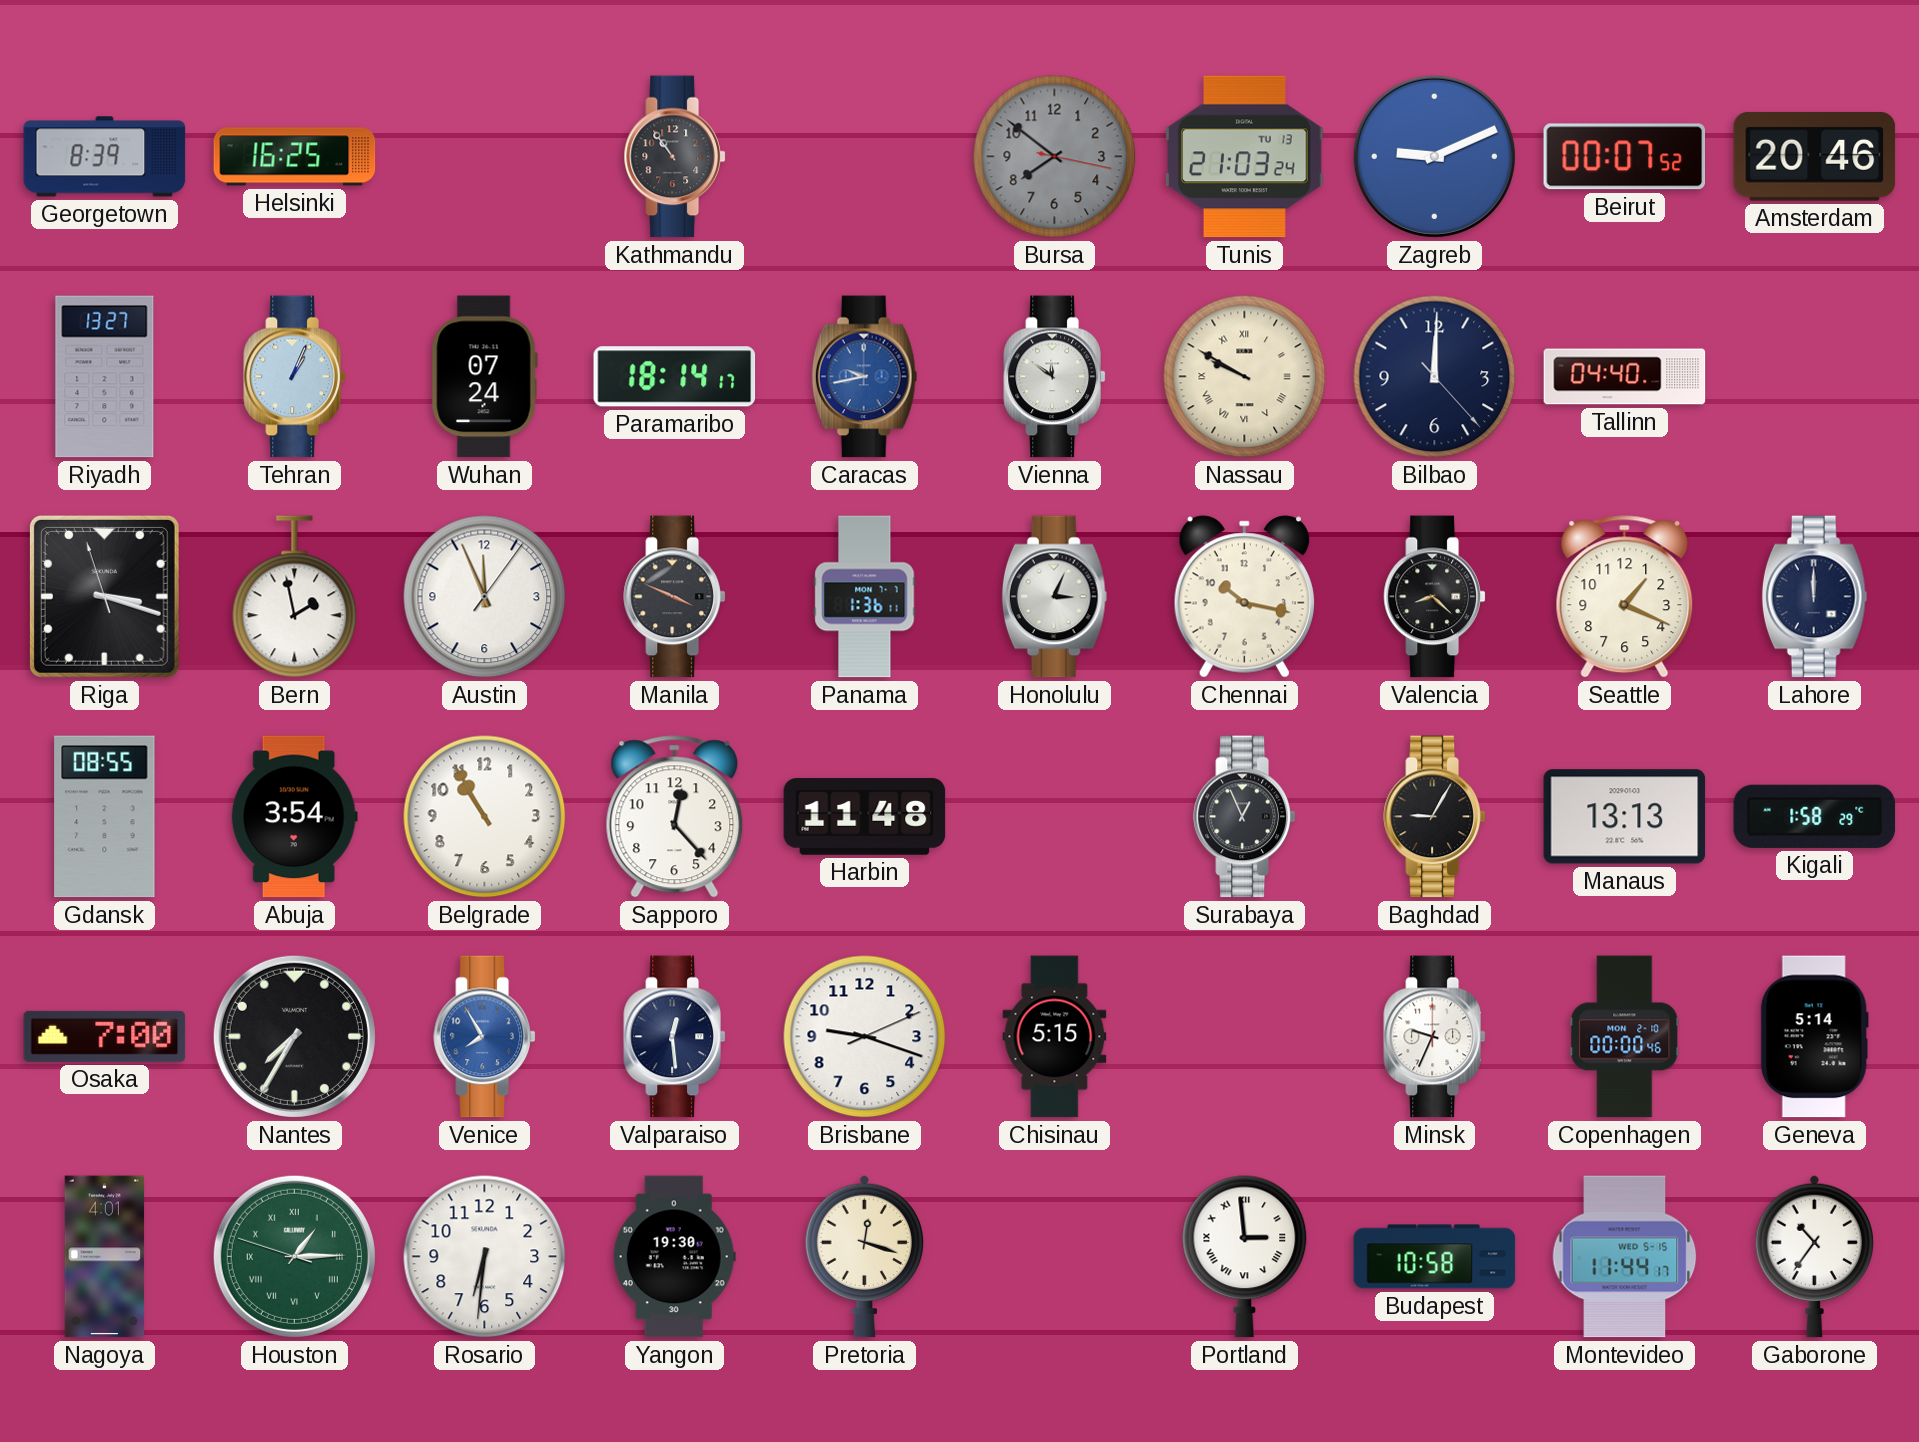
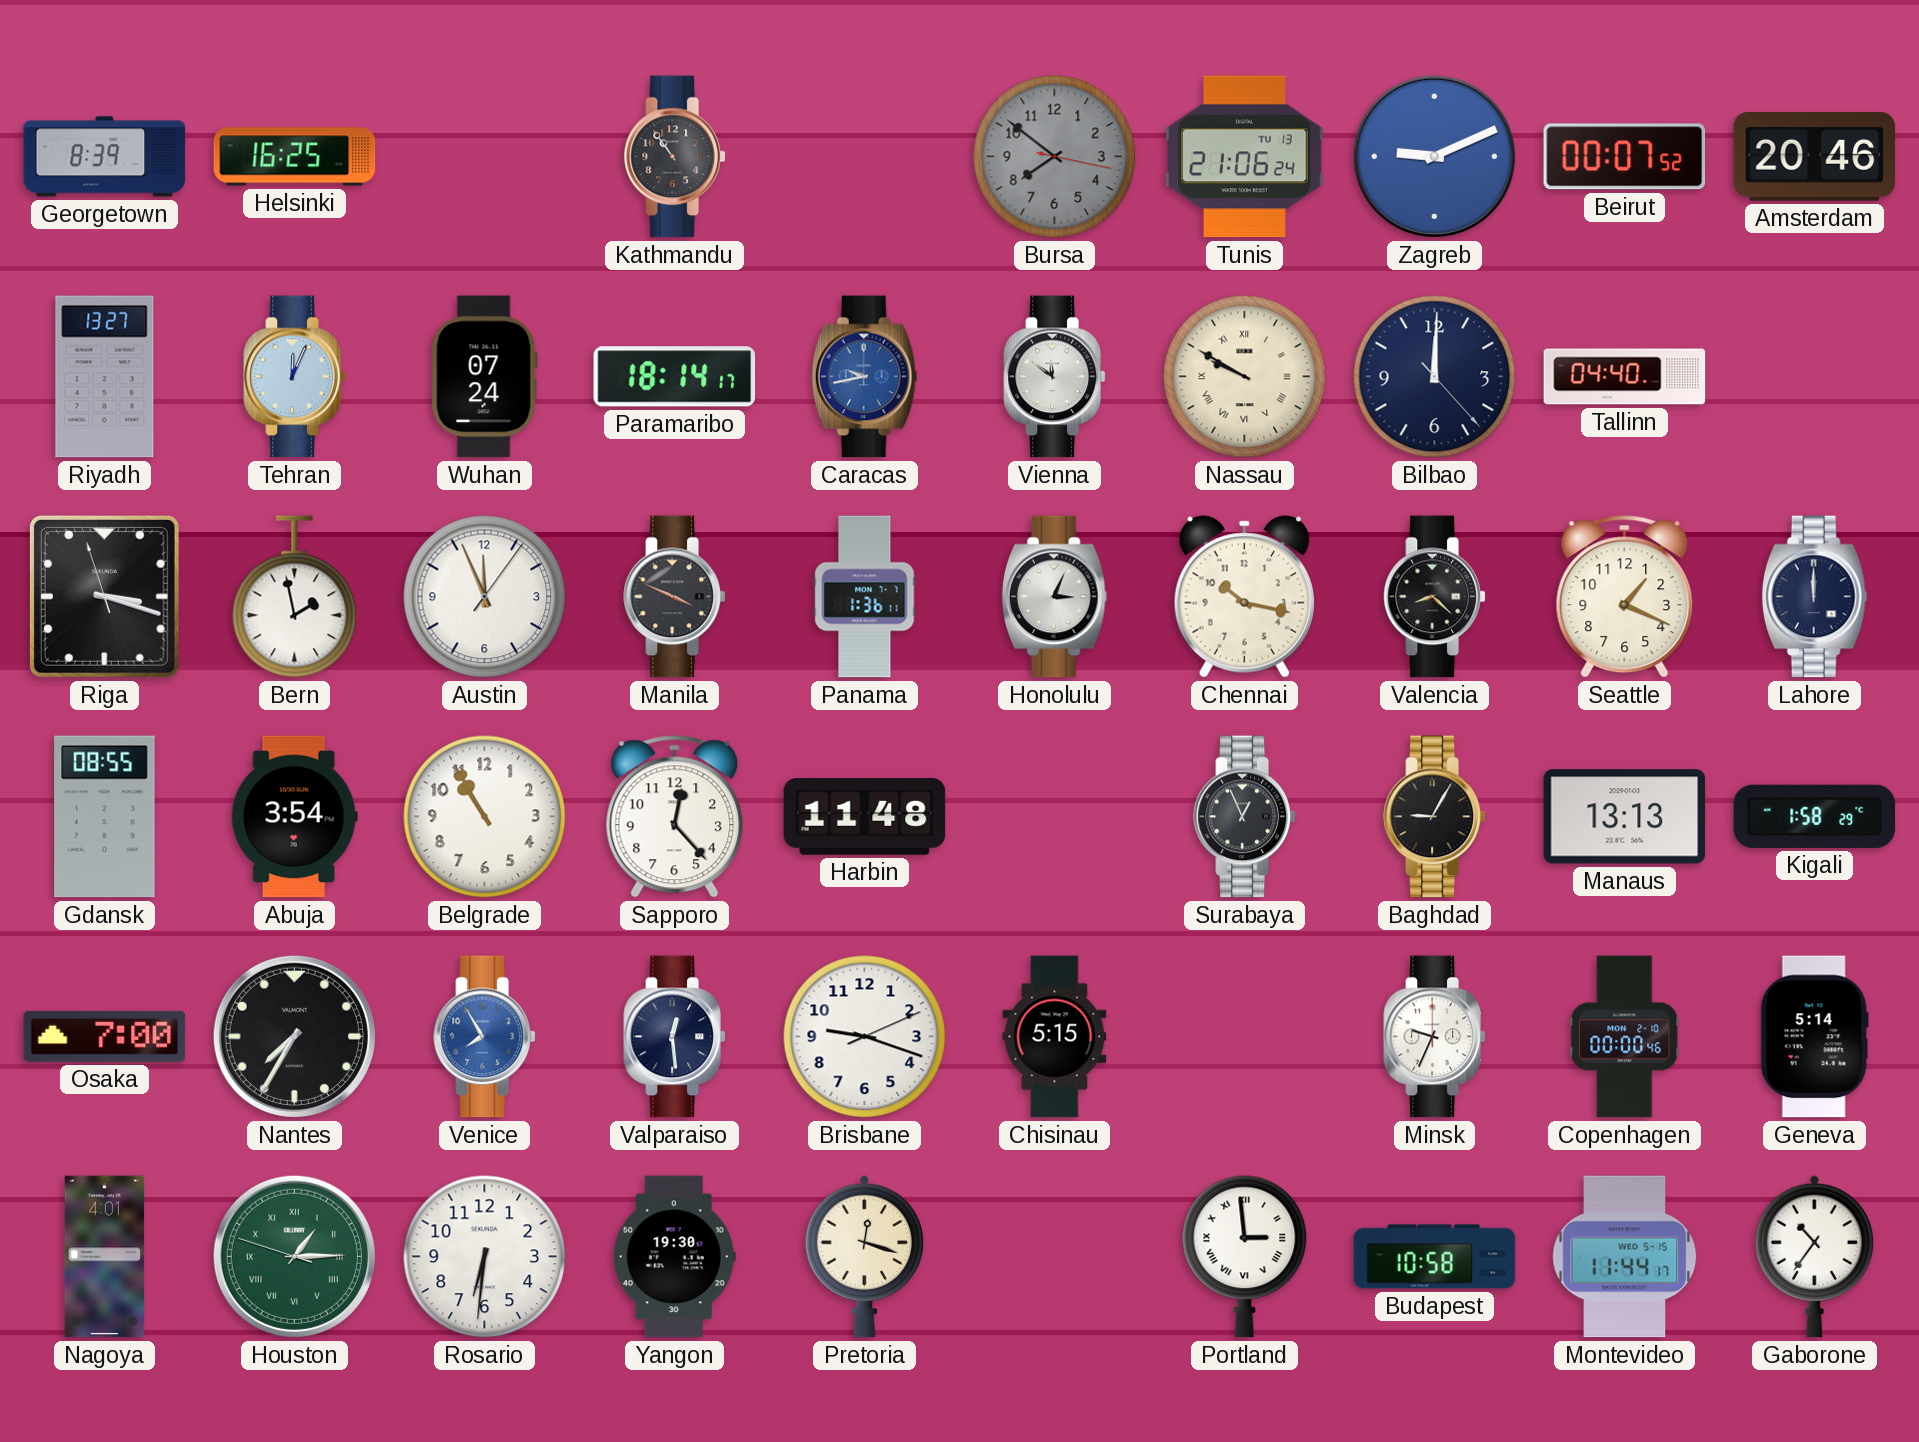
Tunis: 21:03 -> 21:06
Tehran: 1:04 -> 12:04
